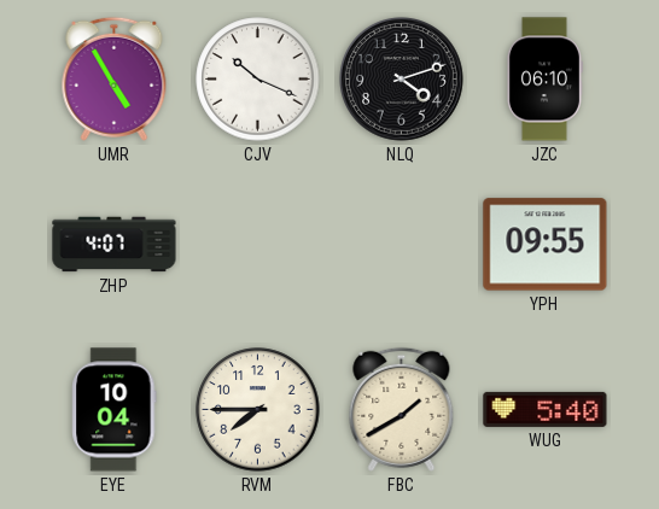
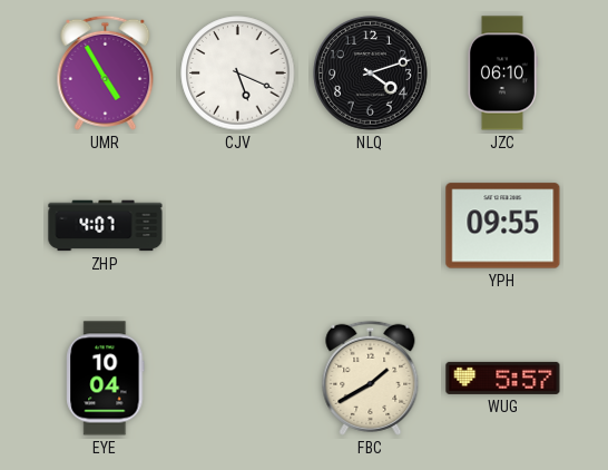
CJV: 10:19 -> 5:19
RVM: 7:45 -> none
WUG: 5:40 -> 5:57
